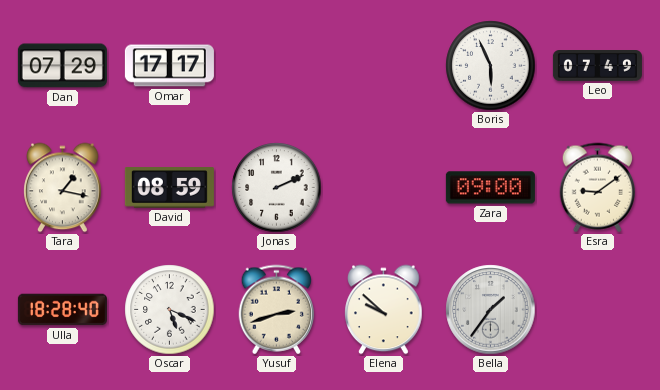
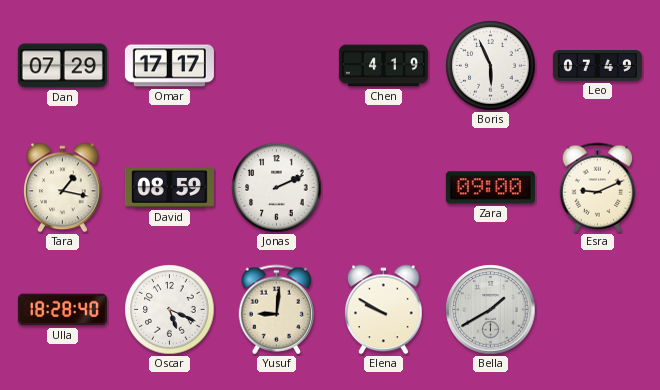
Chen: none -> 4:19
Esra: 9:09 -> 9:11
Yusuf: 2:42 -> 9:01
Elena: 9:52 -> 9:50
Bella: 1:36 -> 1:40
